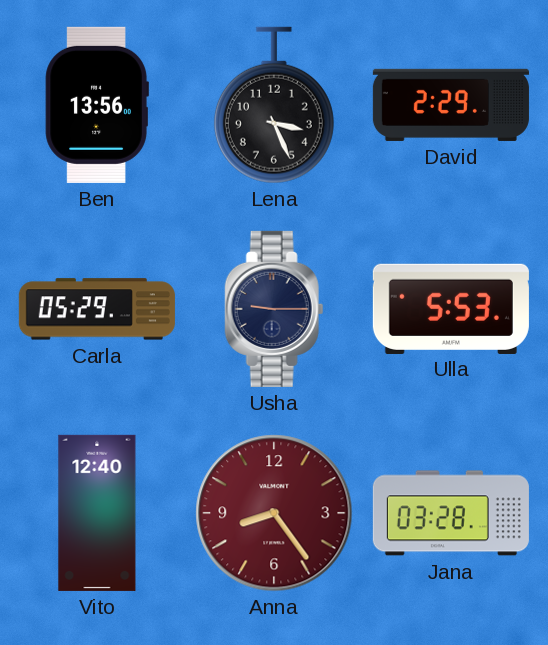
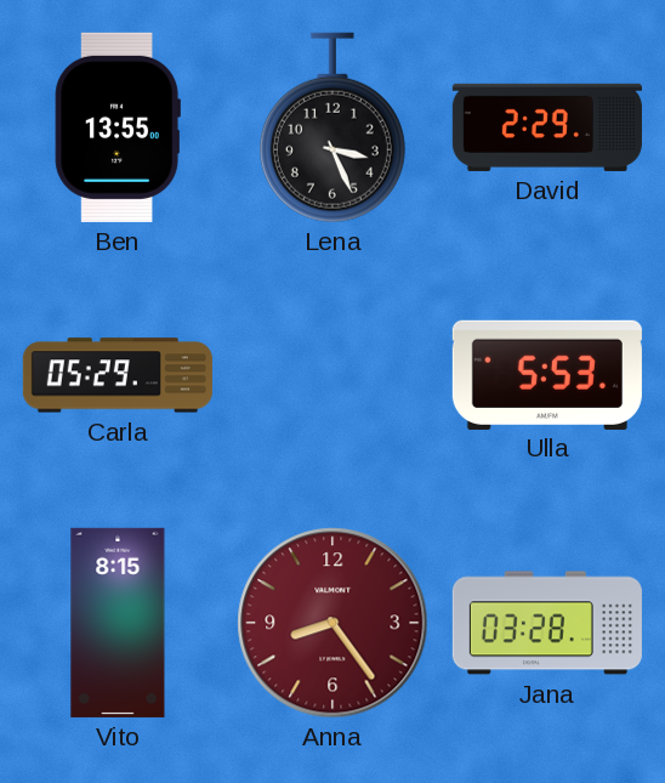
Ben: 13:56 -> 13:55
Usha: 9:15 -> none
Vito: 12:40 -> 8:15
